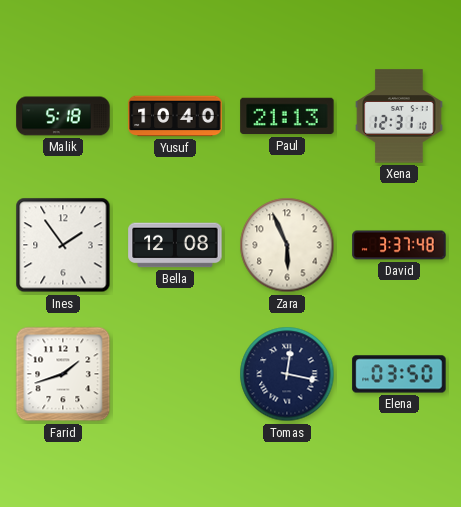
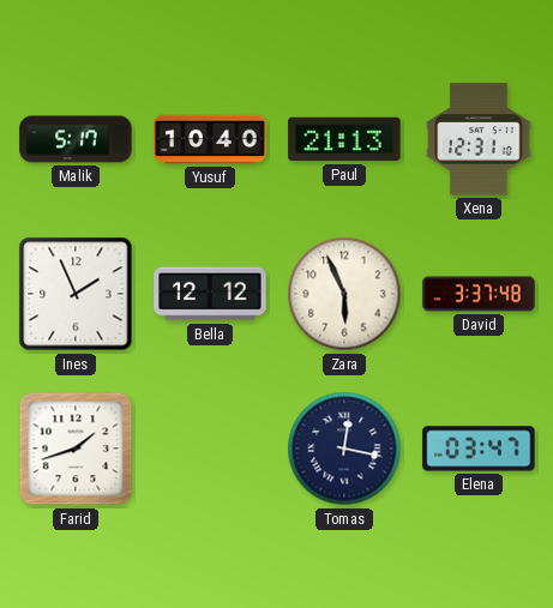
Malik: 5:18 -> 5:17
Ines: 1:54 -> 1:56
Bella: 12:08 -> 12:12
Elena: 03:50 -> 03:47
